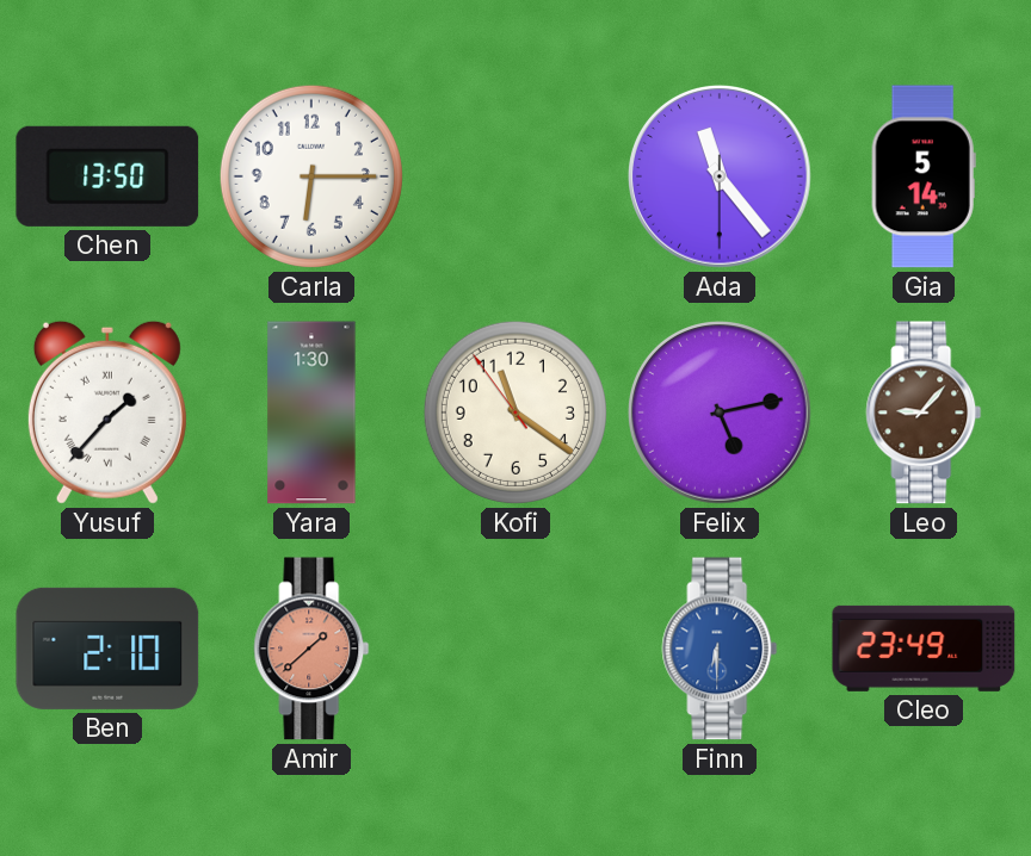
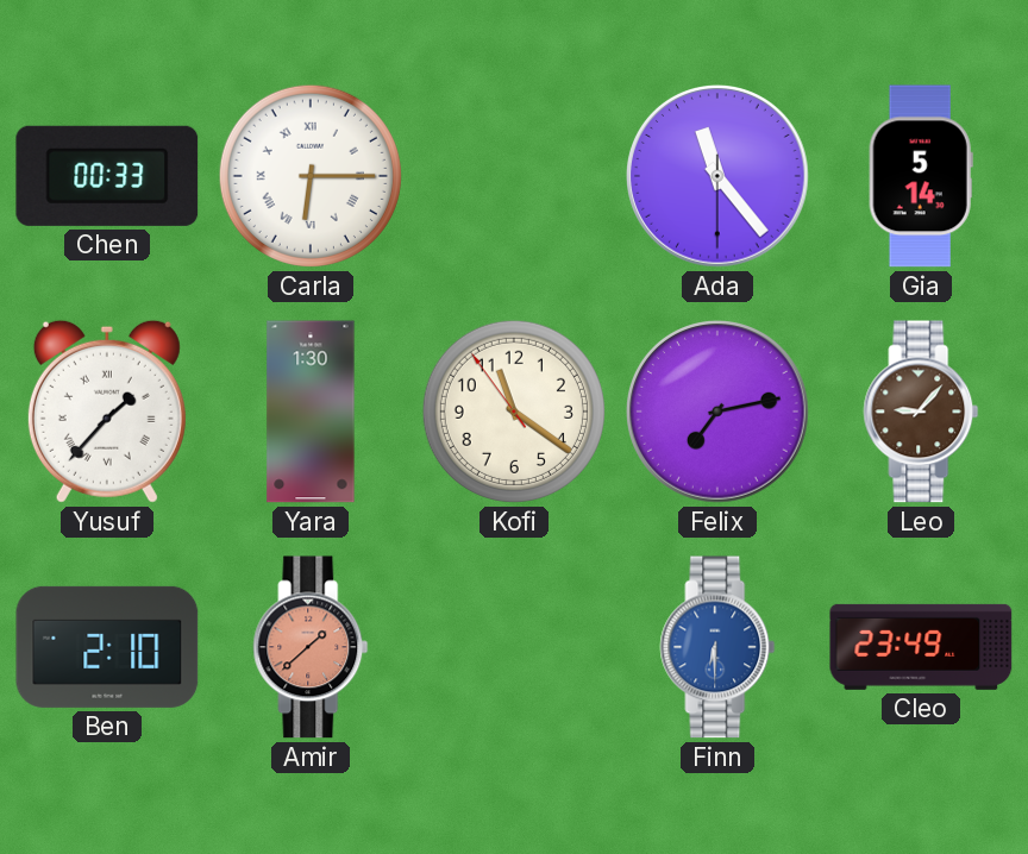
Chen: 13:50 -> 00:33
Carla numerals: Arabic -> Roman
Felix: 5:13 -> 7:13
